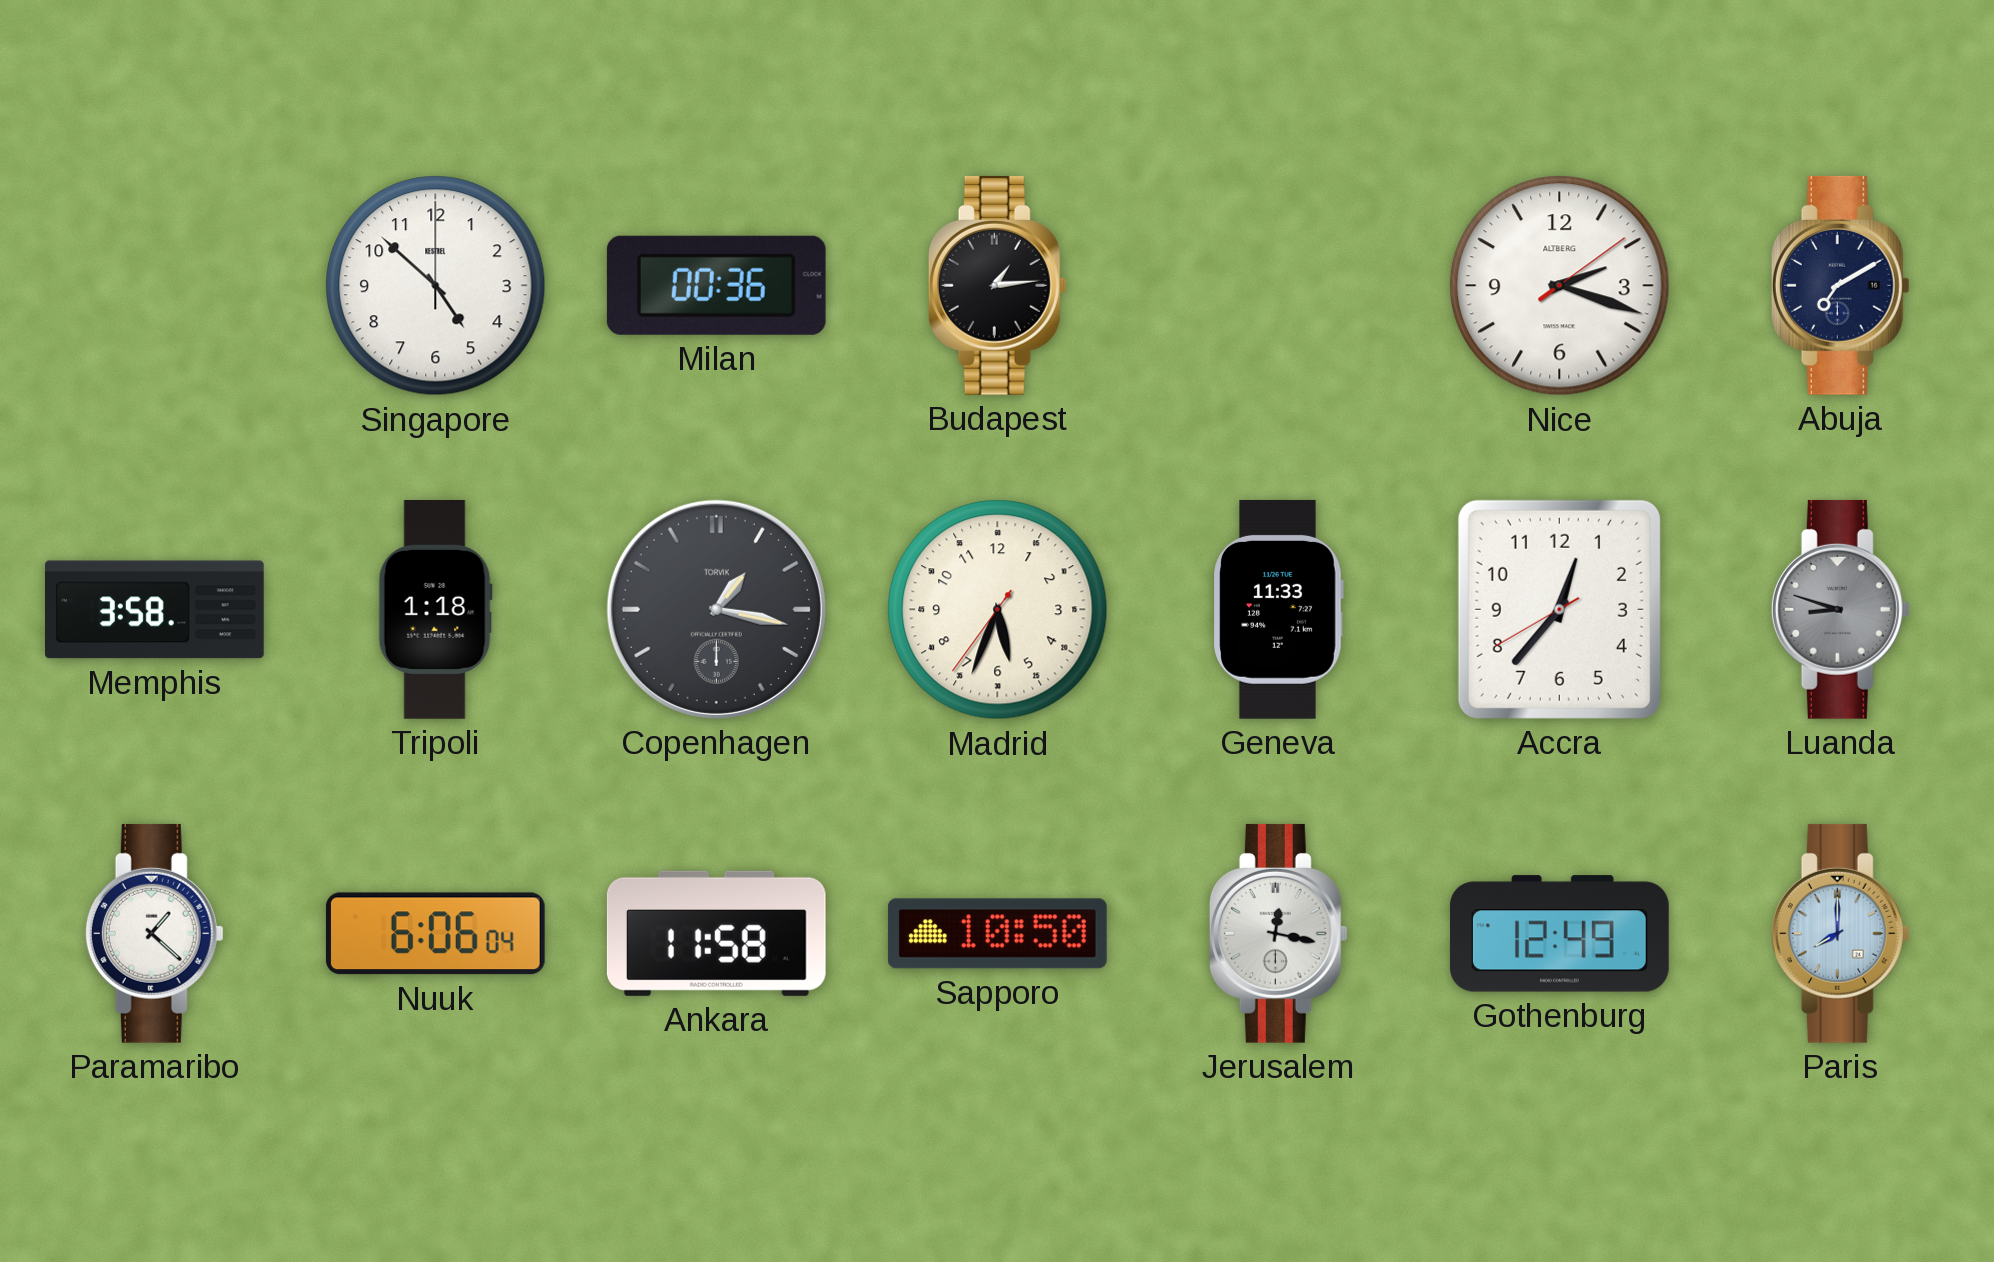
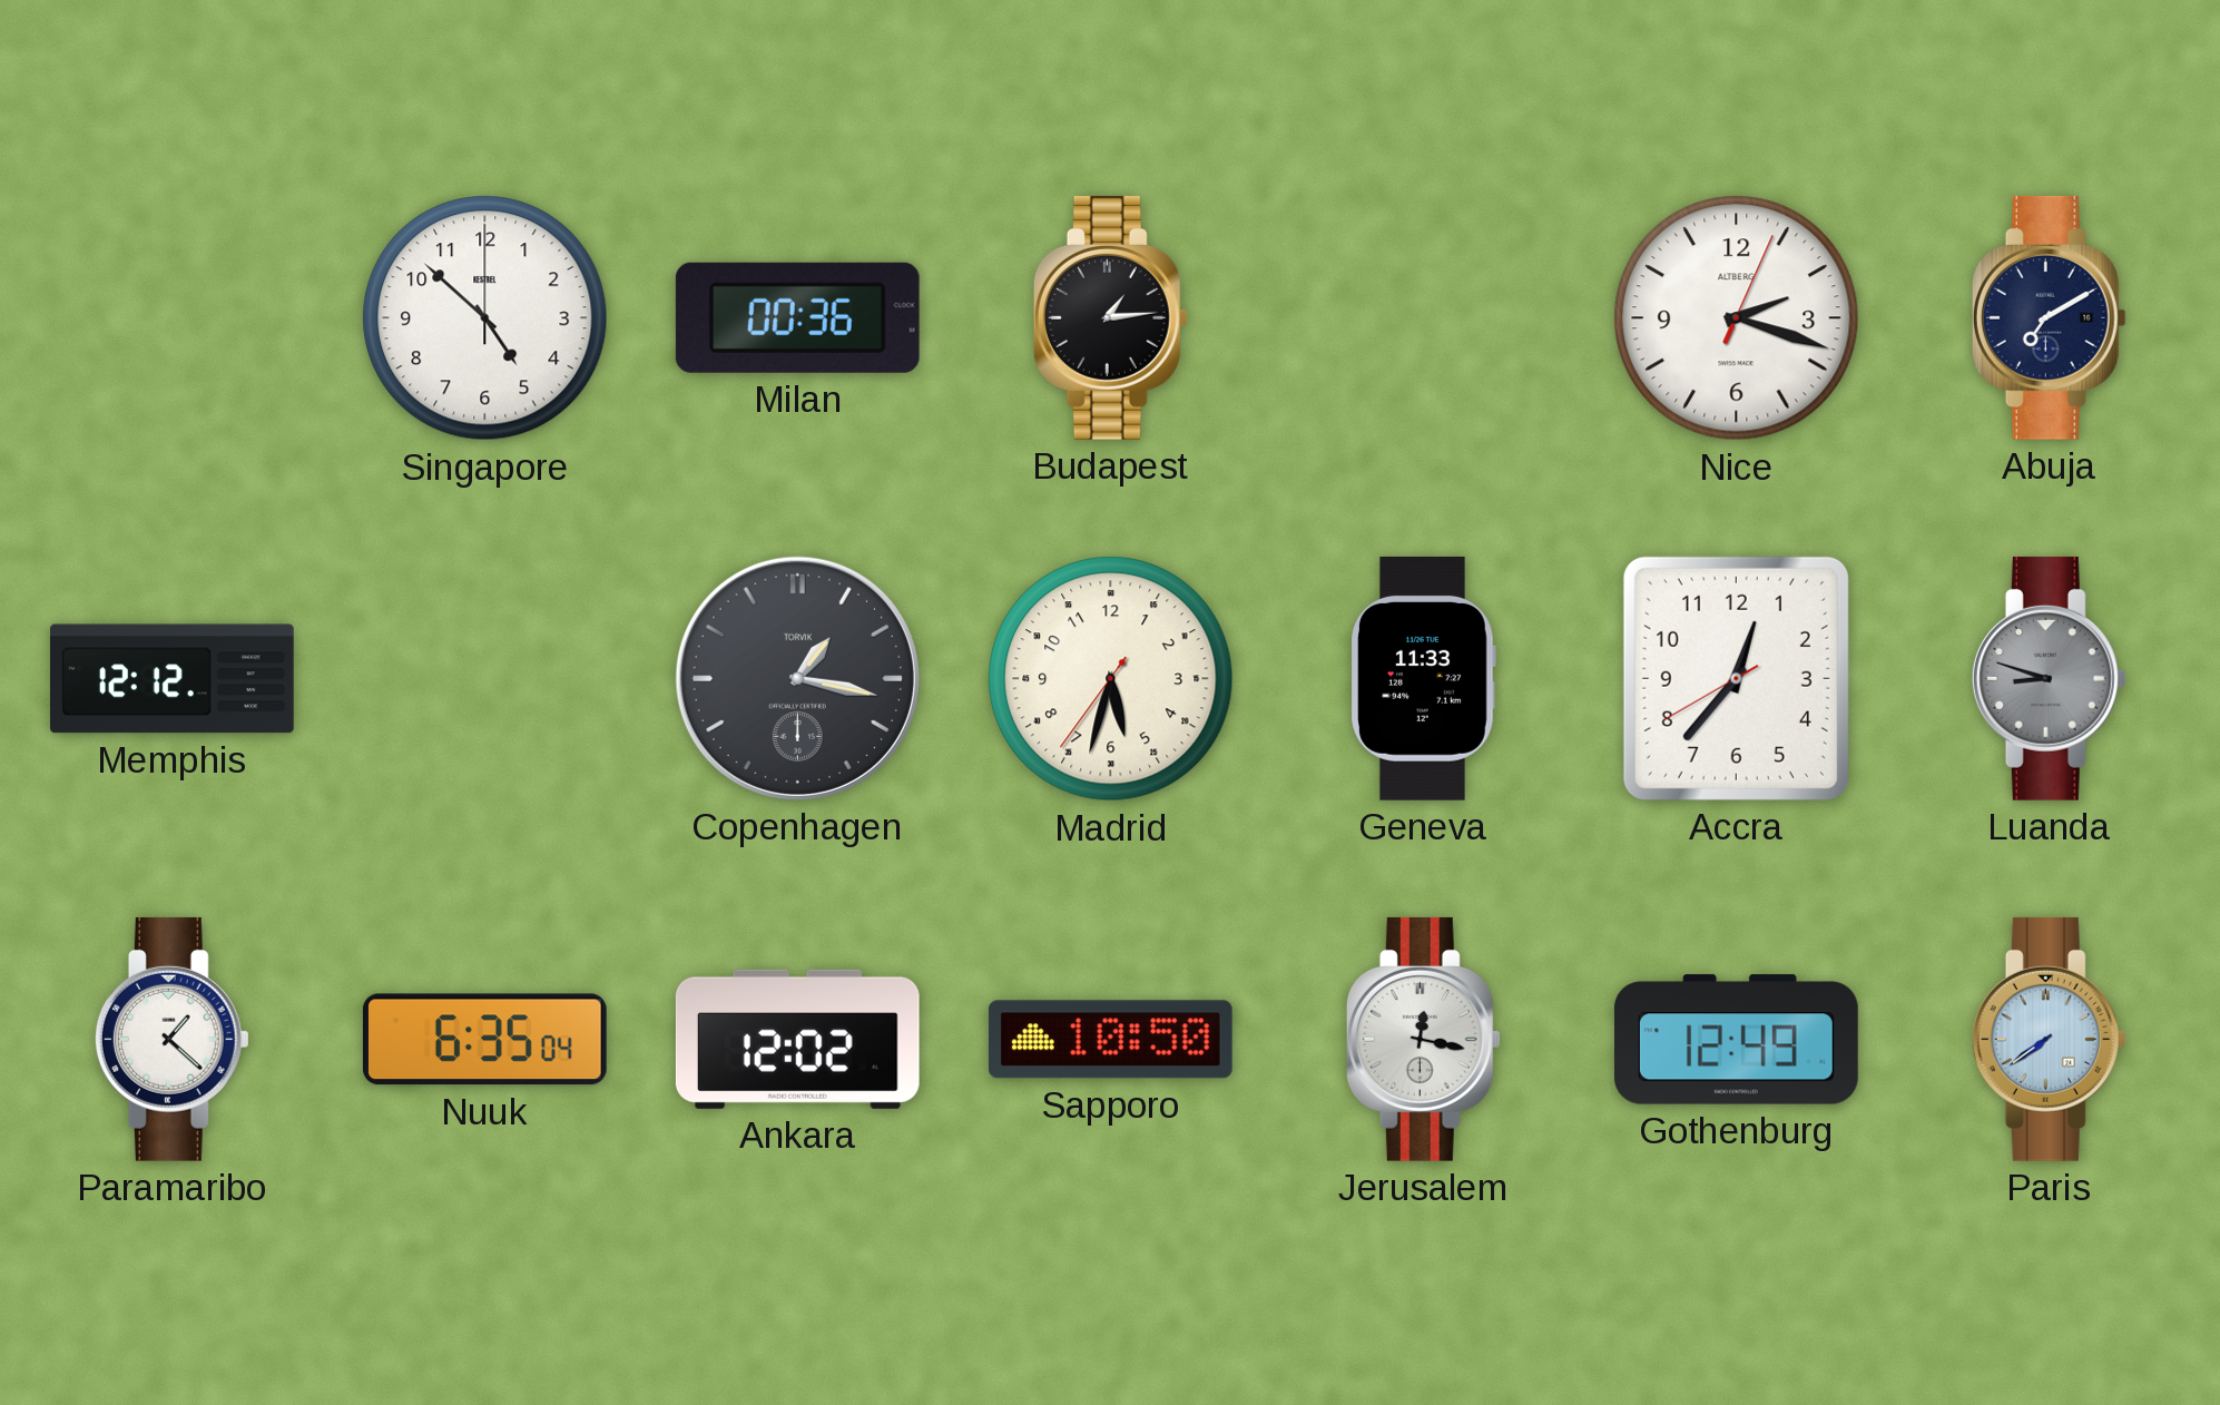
Nice: 2:18:09 -> 2:18:04
Memphis: 3:58 -> 12:12
Tripoli: 1:18 -> none
Madrid: 5:33 -> 5:32
Nuuk: 6:06 -> 6:35
Ankara: 11:58 -> 12:02
Paris: 8:00 -> 7:39
